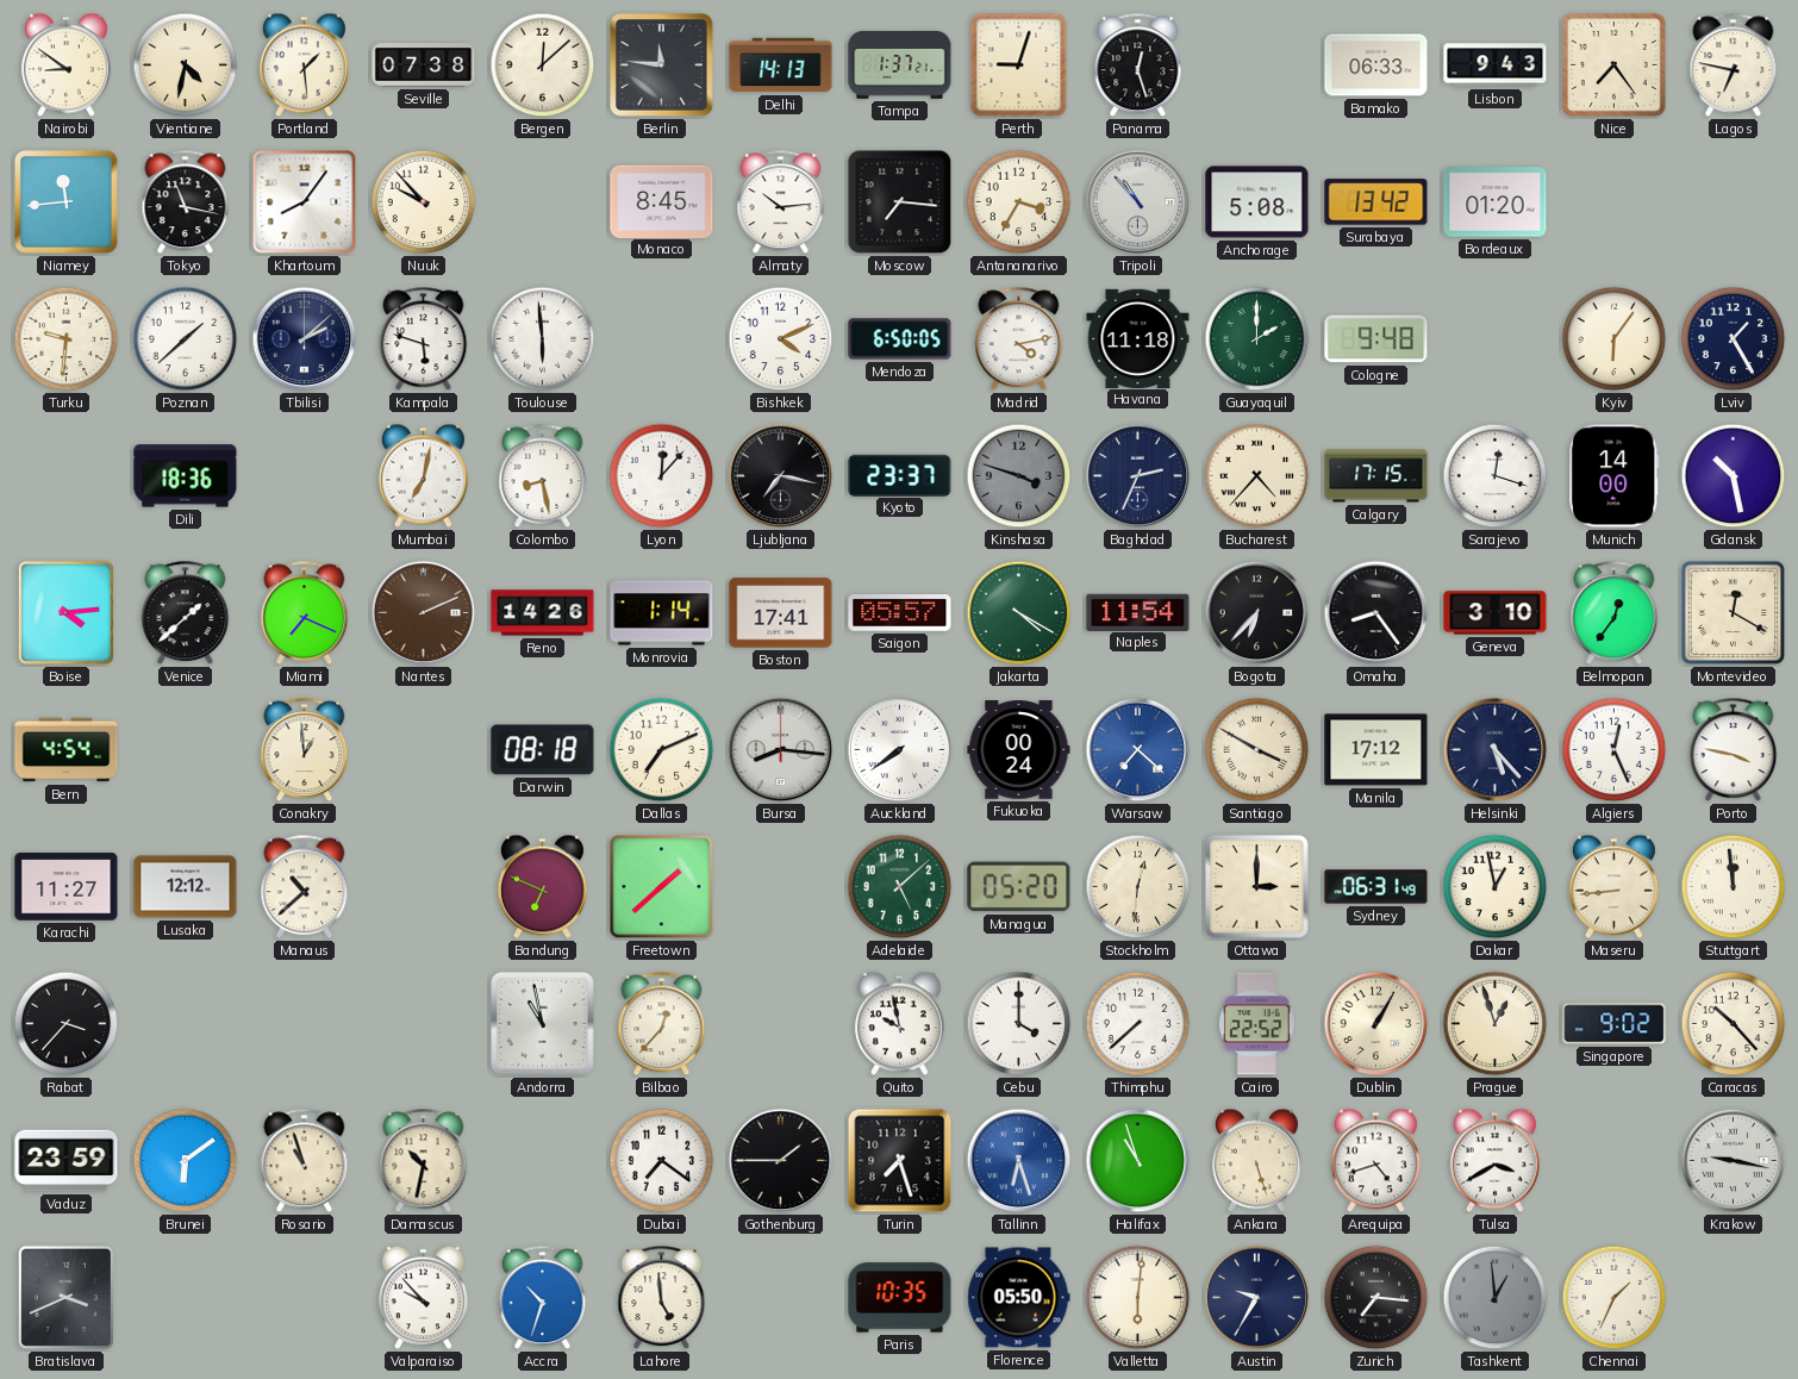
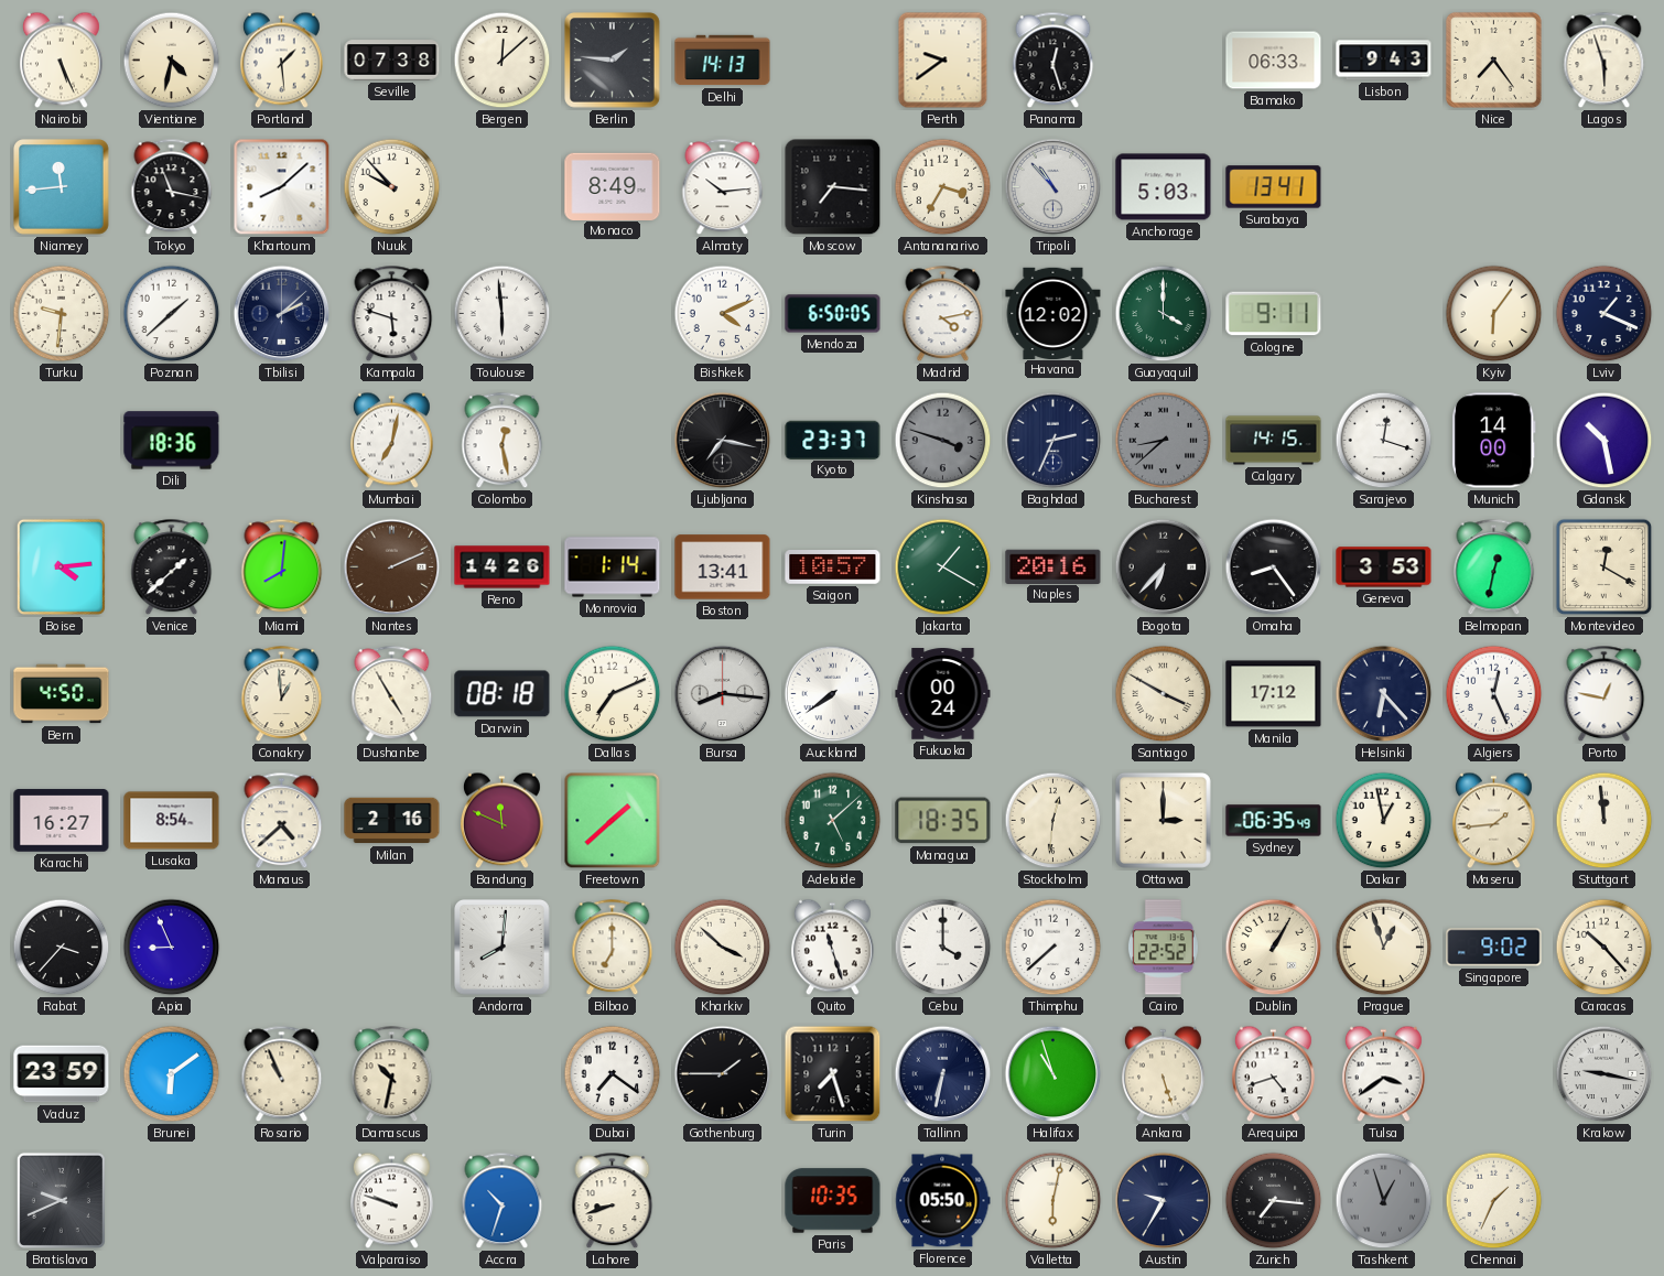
Nairobi: 8:51 -> 5:26
Berlin: 11:46 -> 1:46
Tampa: 1:37 -> none
Perth: 9:03 -> 9:39
Lagos: 6:47 -> 5:57
Khartoum: 8:06 -> 8:08
Monaco: 8:45 -> 8:49
Anchorage: 5:08 -> 5:03
Surabaya: 13:42 -> 13:41
Bordeaux: 01:20 -> none
Havana: 11:18 -> 12:02
Guayaquil: 2:00 -> 4:00
Cologne: 9:48 -> 9:11
Lviv: 1:25 -> 1:19
Colombo: 8:28 -> 12:28
Lyon: 12:07 -> none
Bucharest: 4:37 -> 8:38
Bucharest dial: cream -> grey
Calgary: 17:15 -> 14:15
Miami: 7:19 -> 8:01
Boston: 17:41 -> 13:41
Saigon: 05:57 -> 10:57
Jakarta: 4:20 -> 1:20
Naples: 11:54 -> 20:16
Geneva: 3:10 -> 3:53
Belmopan: 12:36 -> 12:32
Bern: 4:54 -> 4:50
Dushanbe: none -> 4:55
Warsaw: 7:22 -> none
Helsinki: 5:23 -> 6:23
Porto: 3:47 -> 12:47
Karachi: 11:27 -> 16:27
Lusaka: 12:12 -> 8:54
Manaus: 10:38 -> 4:38
Milan: none -> 2:16
Bandung: 6:49 -> 11:49
Managua: 05:20 -> 18:35
Sydney: 06:31 -> 06:35
Maseru: 8:44 -> 1:44
Apia: none -> 8:56
Andorra: 10:58 -> 8:01
Bilbao: 12:37 -> 7:00
Kharkiv: none -> 3:52
Quito: 9:58 -> 11:27
Rosario: 10:57 -> 10:56
Tallinn: 6:27 -> 6:32
Tallinn dial: blue -> navy
Tulsa: 3:40 -> 3:39
Bratislava: 3:41 -> 9:41
Valparaiso: 9:53 -> 9:48
Lahore: 4:59 -> 8:42
Valletta: 6:01 -> 6:02
Tashkent: 12:59 -> 12:57
